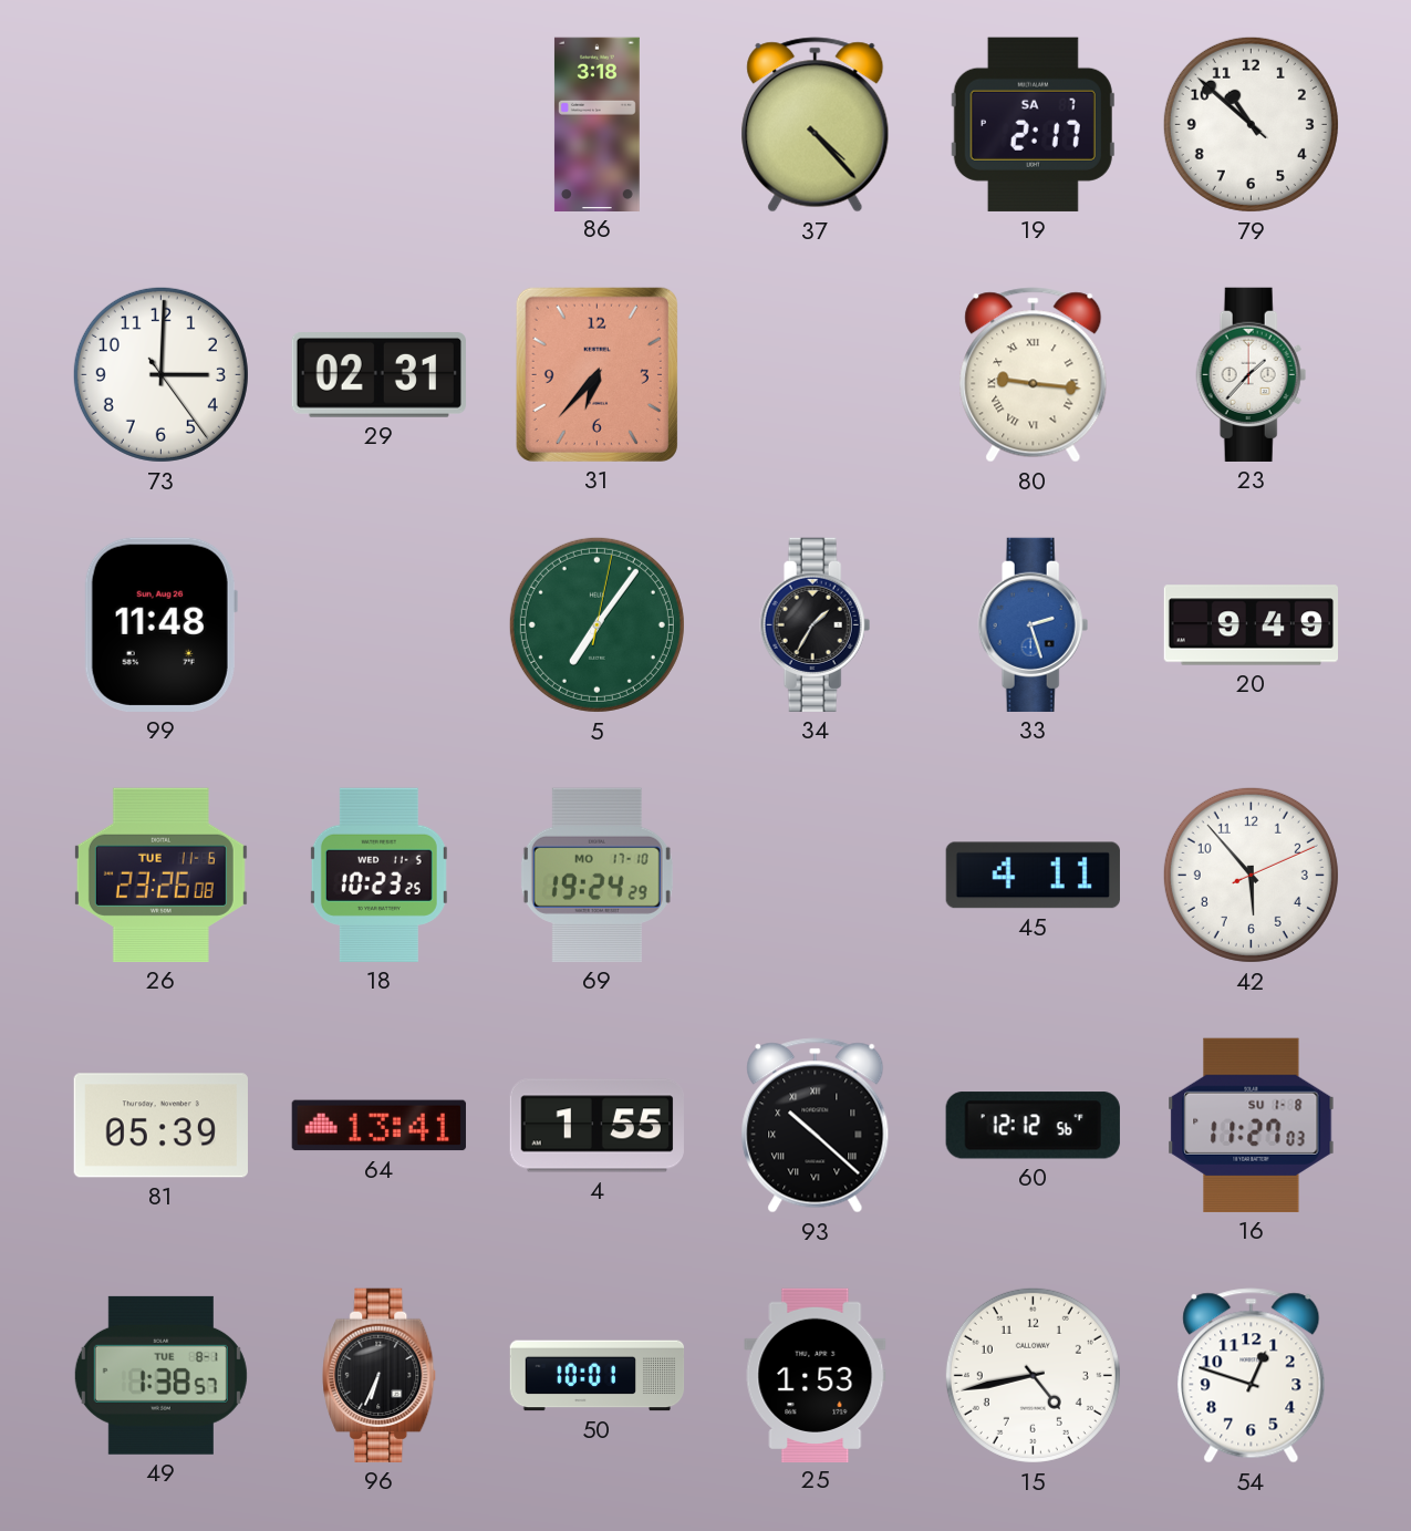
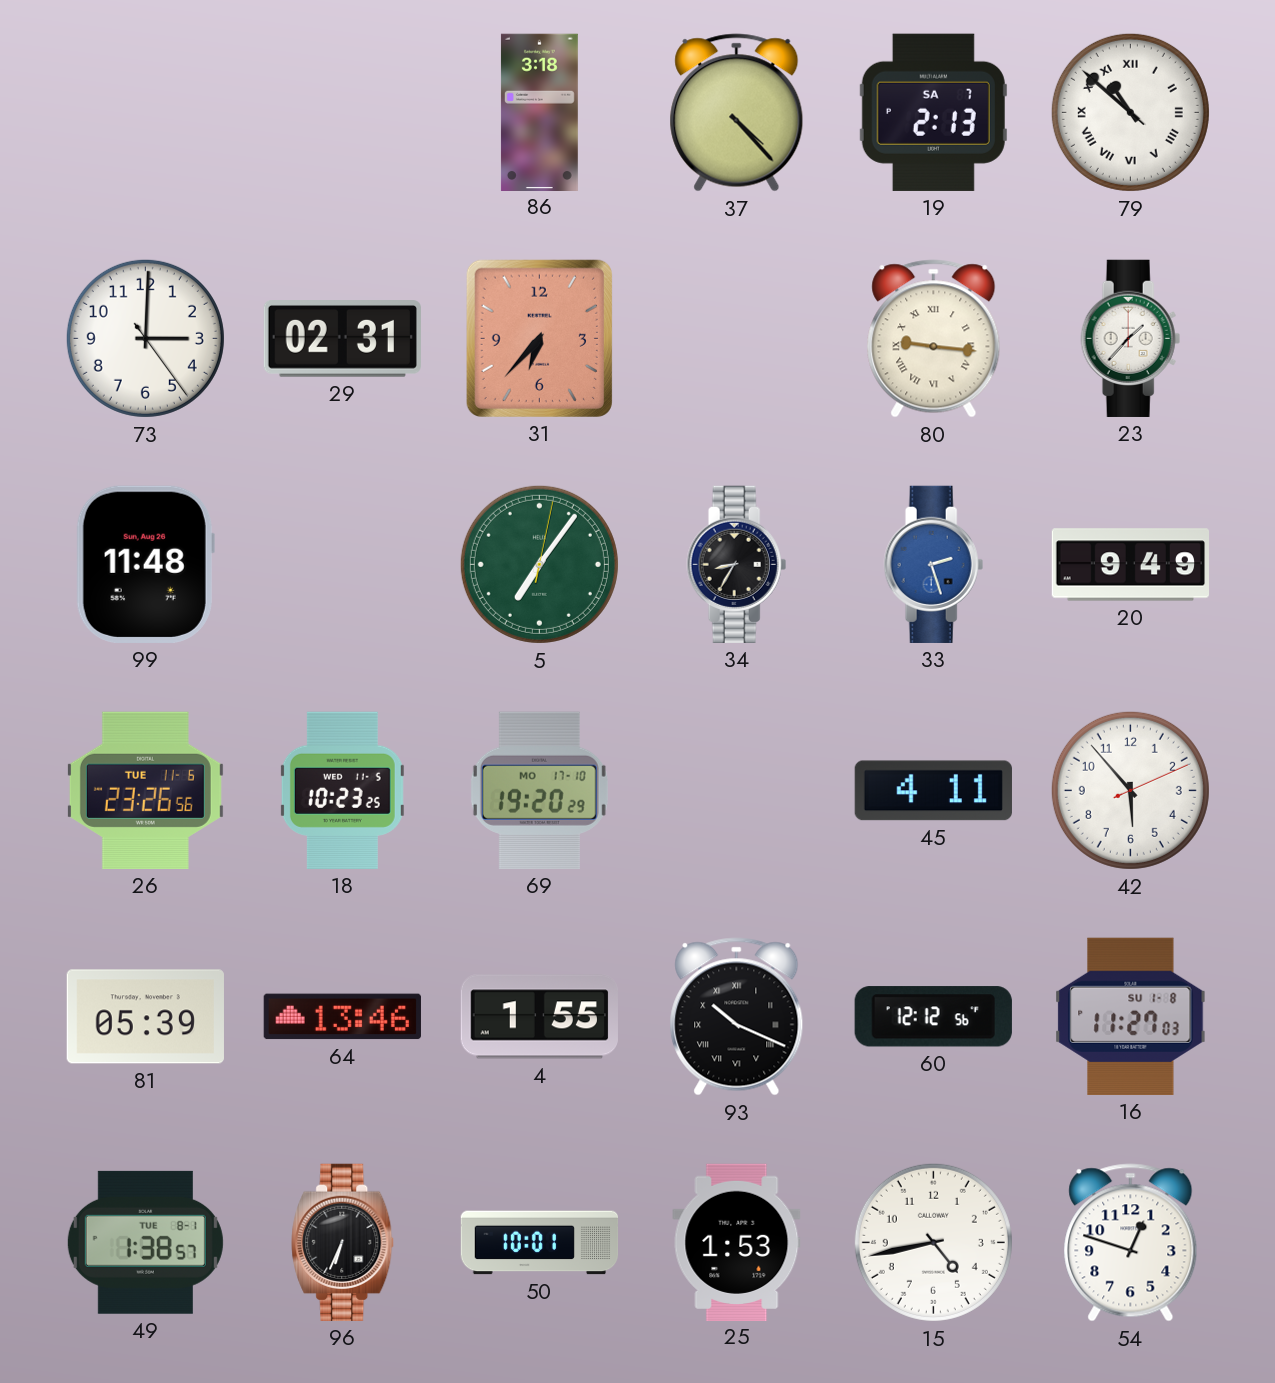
19: 2:17 -> 2:13
79 numerals: Arabic -> Roman
34: 1:35 -> 8:35
26: 23:26:08 -> 23:26:56
69: 19:24 -> 19:20
64: 13:41 -> 13:46
93: 10:22 -> 10:19
